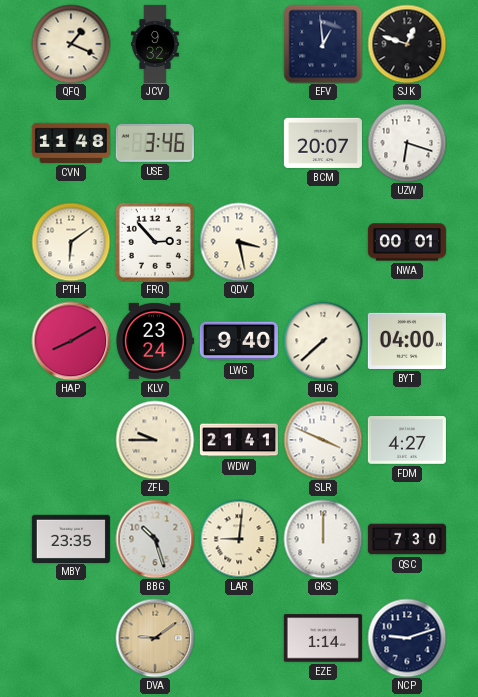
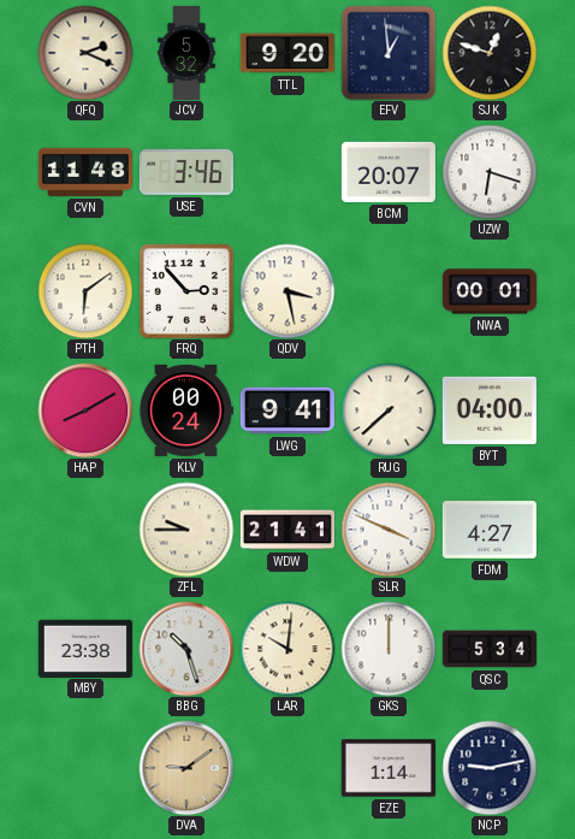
QFQ: 1:19 -> 2:19
JCV: 9:32 -> 5:32
TTL: none -> 9:20
KLV: 23:24 -> 00:24
LWG: 9:40 -> 9:41
MBY: 23:35 -> 23:38
LAR: 9:01 -> 10:01
QSC: 7:30 -> 5:34
NCP: 9:12 -> 9:13
